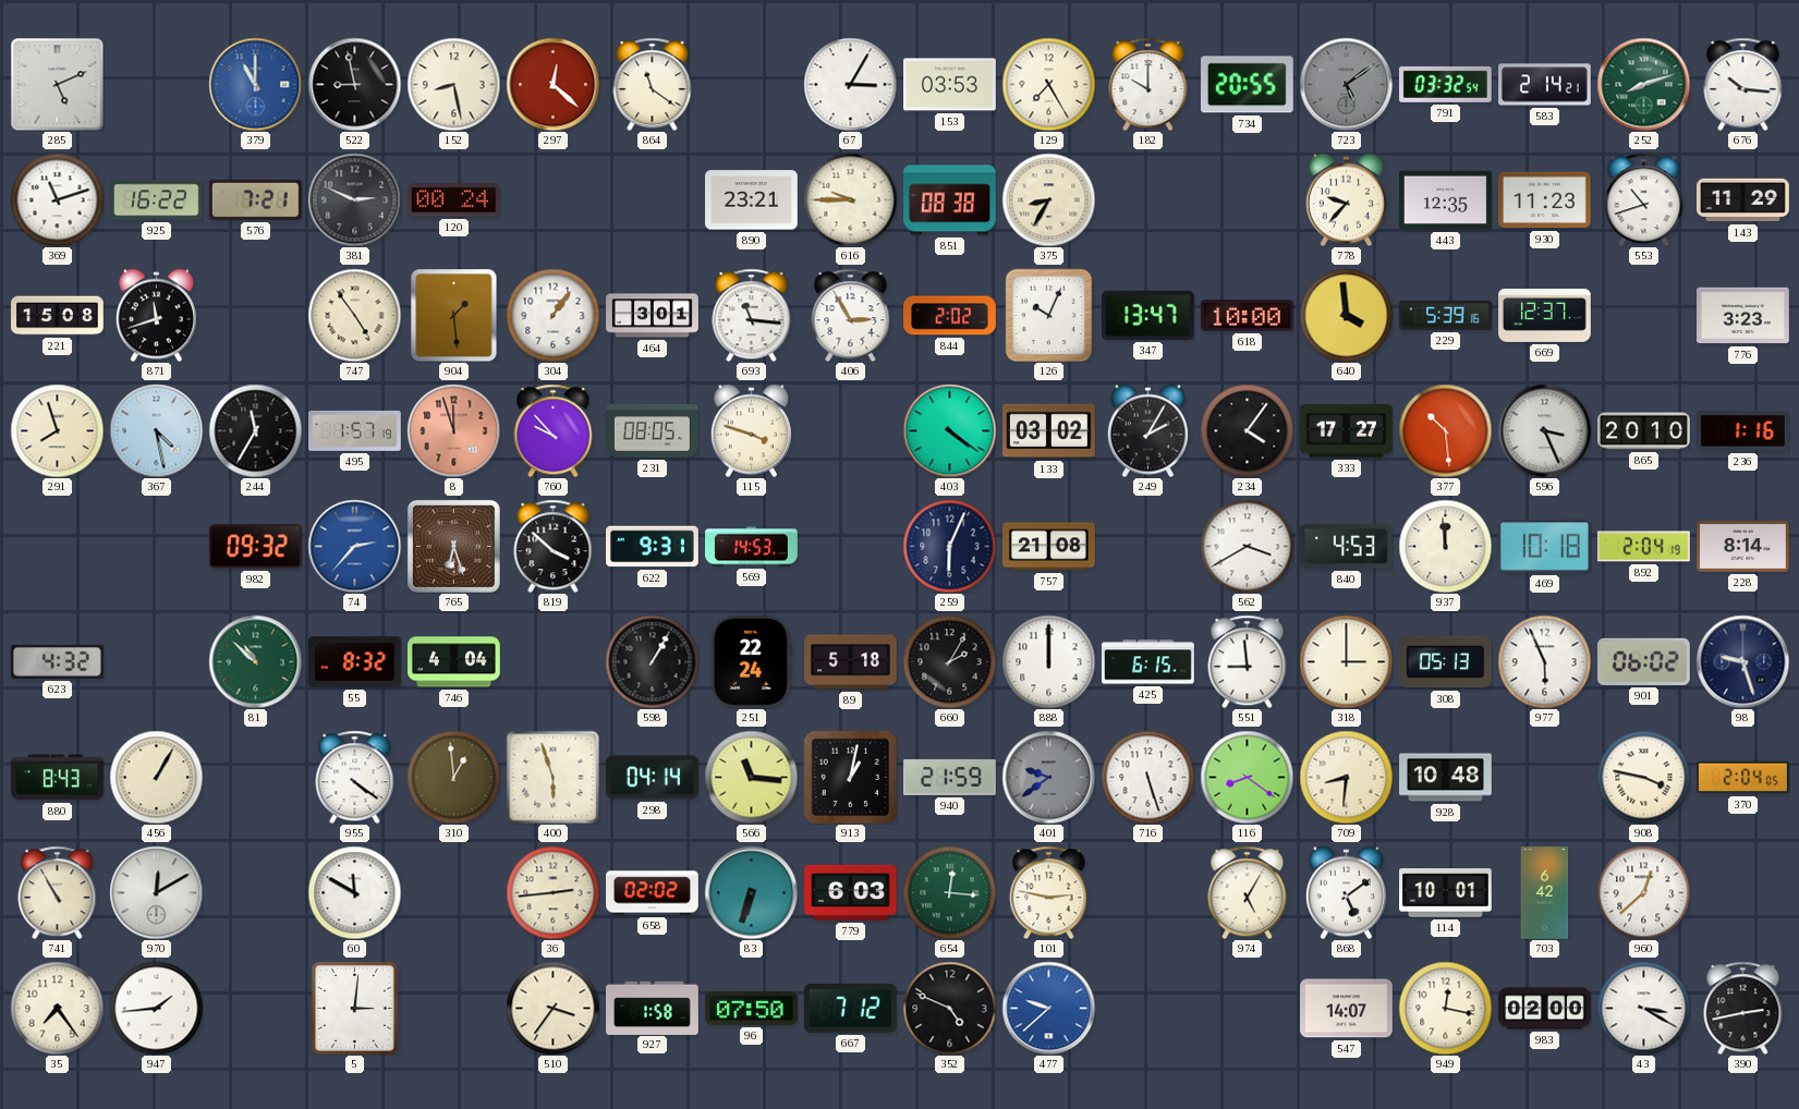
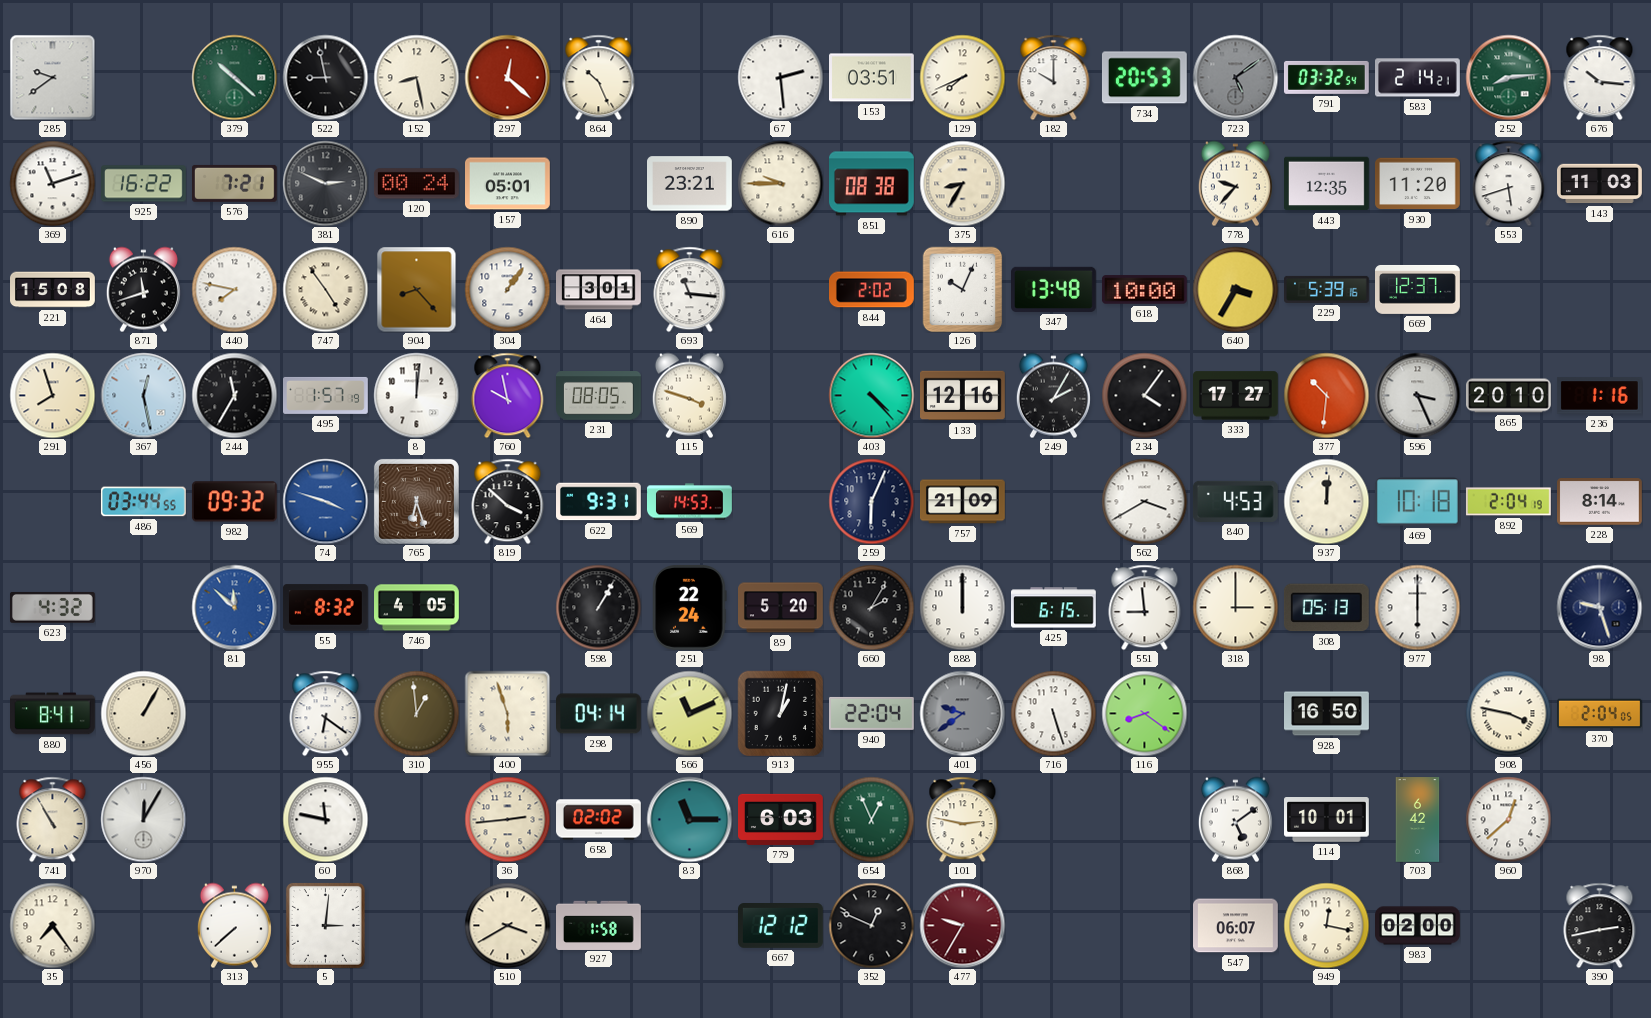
285: 5:11 -> 9:39
379: 11:00 -> 10:22
379 dial: blue -> green
864: 11:21 -> 10:26
67: 3:05 -> 2:29
153: 03:53 -> 03:51
129: 7:25 -> 7:41
734: 20:55 -> 20:53
252: 8:12 -> 8:14
157: none -> 05:01
930: 11:23 -> 11:20
553: 10:42 -> 5:42
143: 11:29 -> 11:03
440: none -> 7:47
904: 1:29 -> 8:23
406: 2:55 -> none
347: 13:47 -> 13:48
640: 3:59 -> 3:35
776: 3:23 -> none
367: 4:28 -> 12:28
8: 11:57 -> 12:01
8 dial: salmon -> white
760: 9:53 -> 9:58
403: 4:21 -> 4:23
133: 03:02 -> 12:16
377: 10:29 -> 10:31
486: none -> 03:44
74: 2:37 -> 3:48
757: 21:08 -> 21:09
937: 11:59 -> 12:01
81: 10:52 -> 11:52
81 dial: green -> blue
746: 4:04 -> 4:05
89: 5:18 -> 5:20
977: 5:56 -> 6:00
901: 06:02 -> none
880: 8:43 -> 8:41
955: 4:21 -> 6:21
566: 11:16 -> 11:11
940: 21:59 -> 22:04
709: 8:31 -> none
928: 10:48 -> 16:50
970: 12:10 -> 12:05
60: 11:50 -> 11:47
83: 6:33 -> 11:15
654: 12:16 -> 12:56
974: 5:05 -> none
947: 1:44 -> none
313: none -> 7:38
510: 3:36 -> 3:40
96: 07:50 -> none
667: 7:12 -> 12:12
352: 4:49 -> 12:49
477: 9:38 -> 9:35
477 dial: blue -> burgundy
547: 14:07 -> 06:07
43: 3:20 -> none
